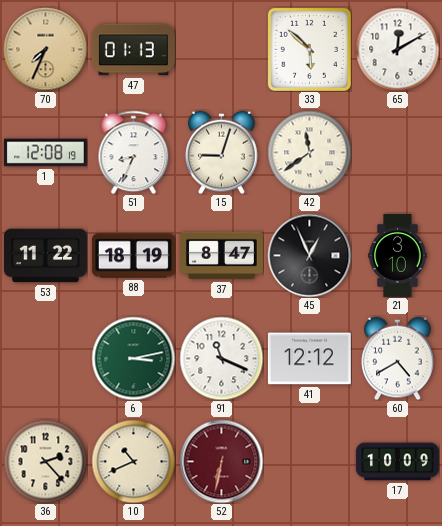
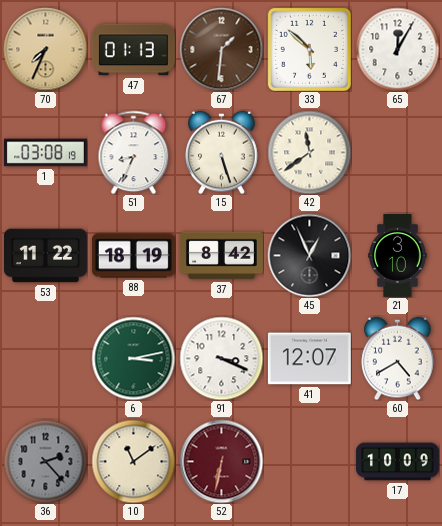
67: none -> 1:31
65: 12:10 -> 12:05
1: 12:08 -> 03:08
15: 9:03 -> 5:27
37: 8:47 -> 8:42
91: 11:19 -> 3:19
41: 12:12 -> 12:07
36 dial: cream -> grey
10: 10:41 -> 11:09
